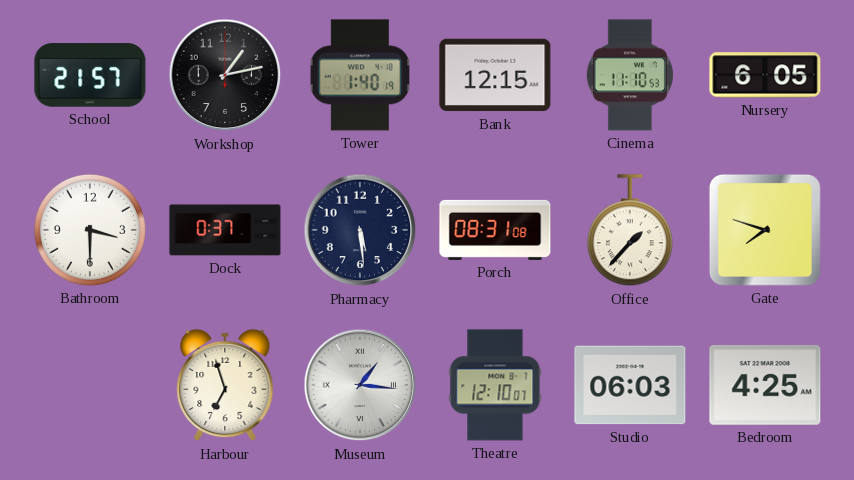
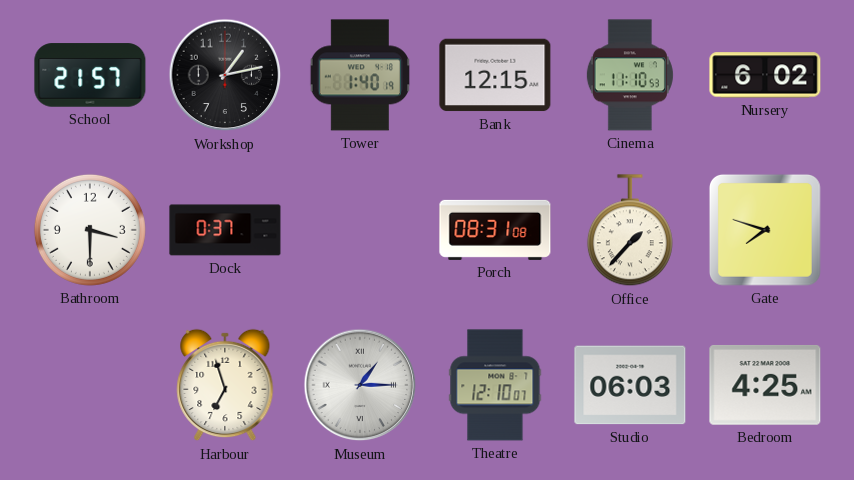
Nursery: 6:05 -> 6:02
Pharmacy: 5:29 -> none
Museum: 1:16 -> 1:15
